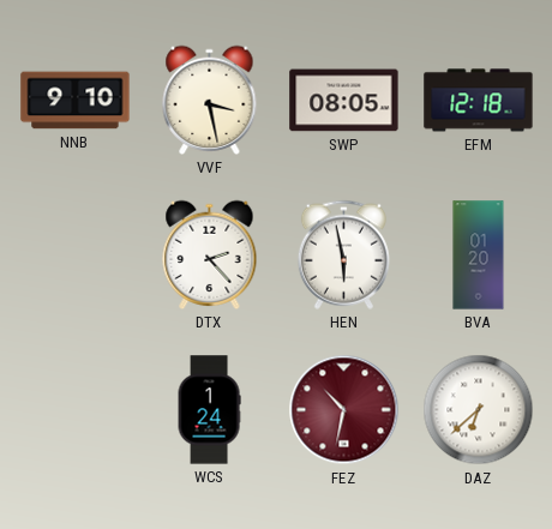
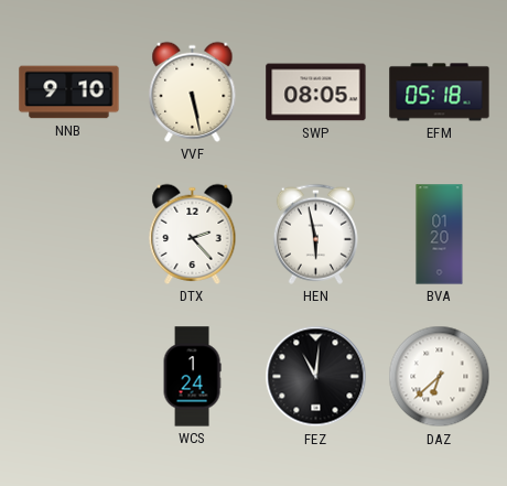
VVF: 3:28 -> 5:28
EFM: 12:18 -> 05:18
FEZ: 10:32 -> 11:01
FEZ dial: burgundy -> black
